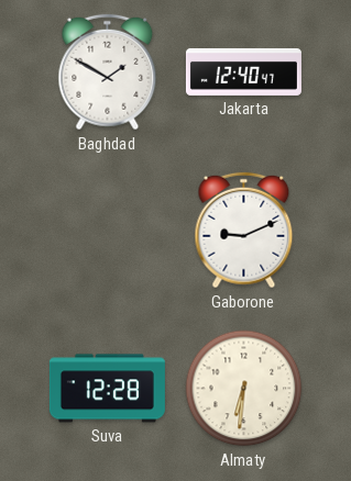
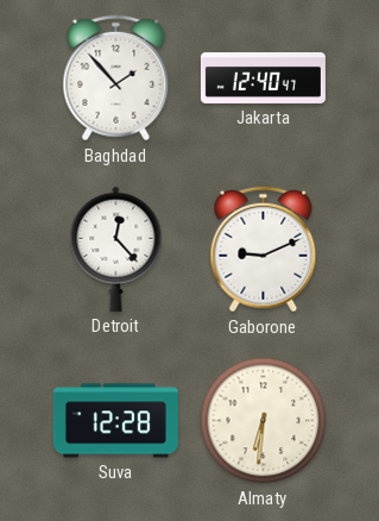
Baghdad: 1:50 -> 1:53
Detroit: none -> 12:23
